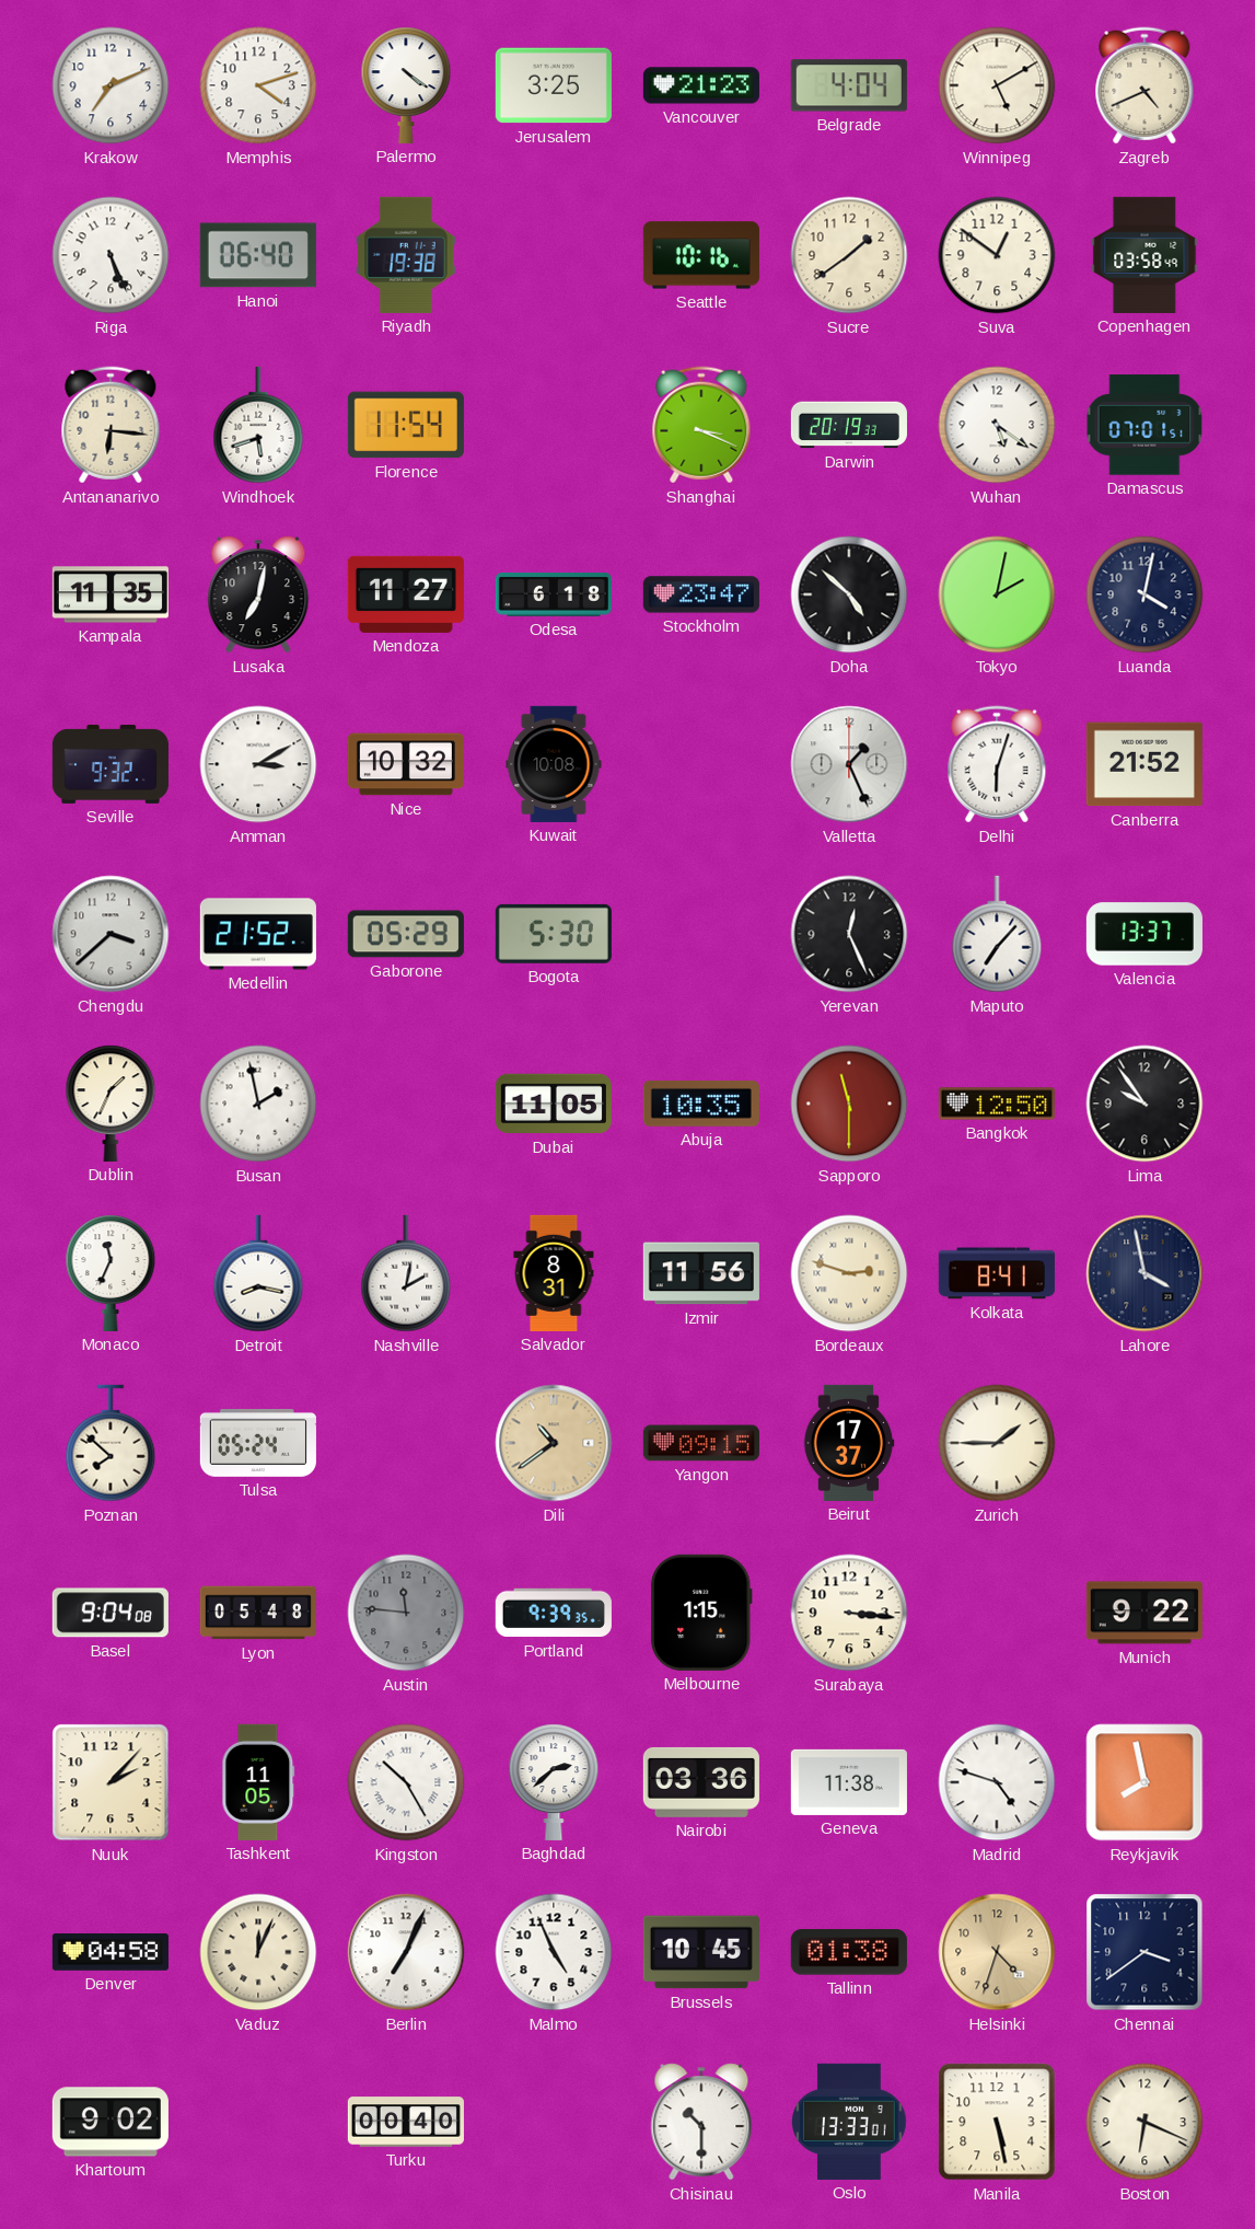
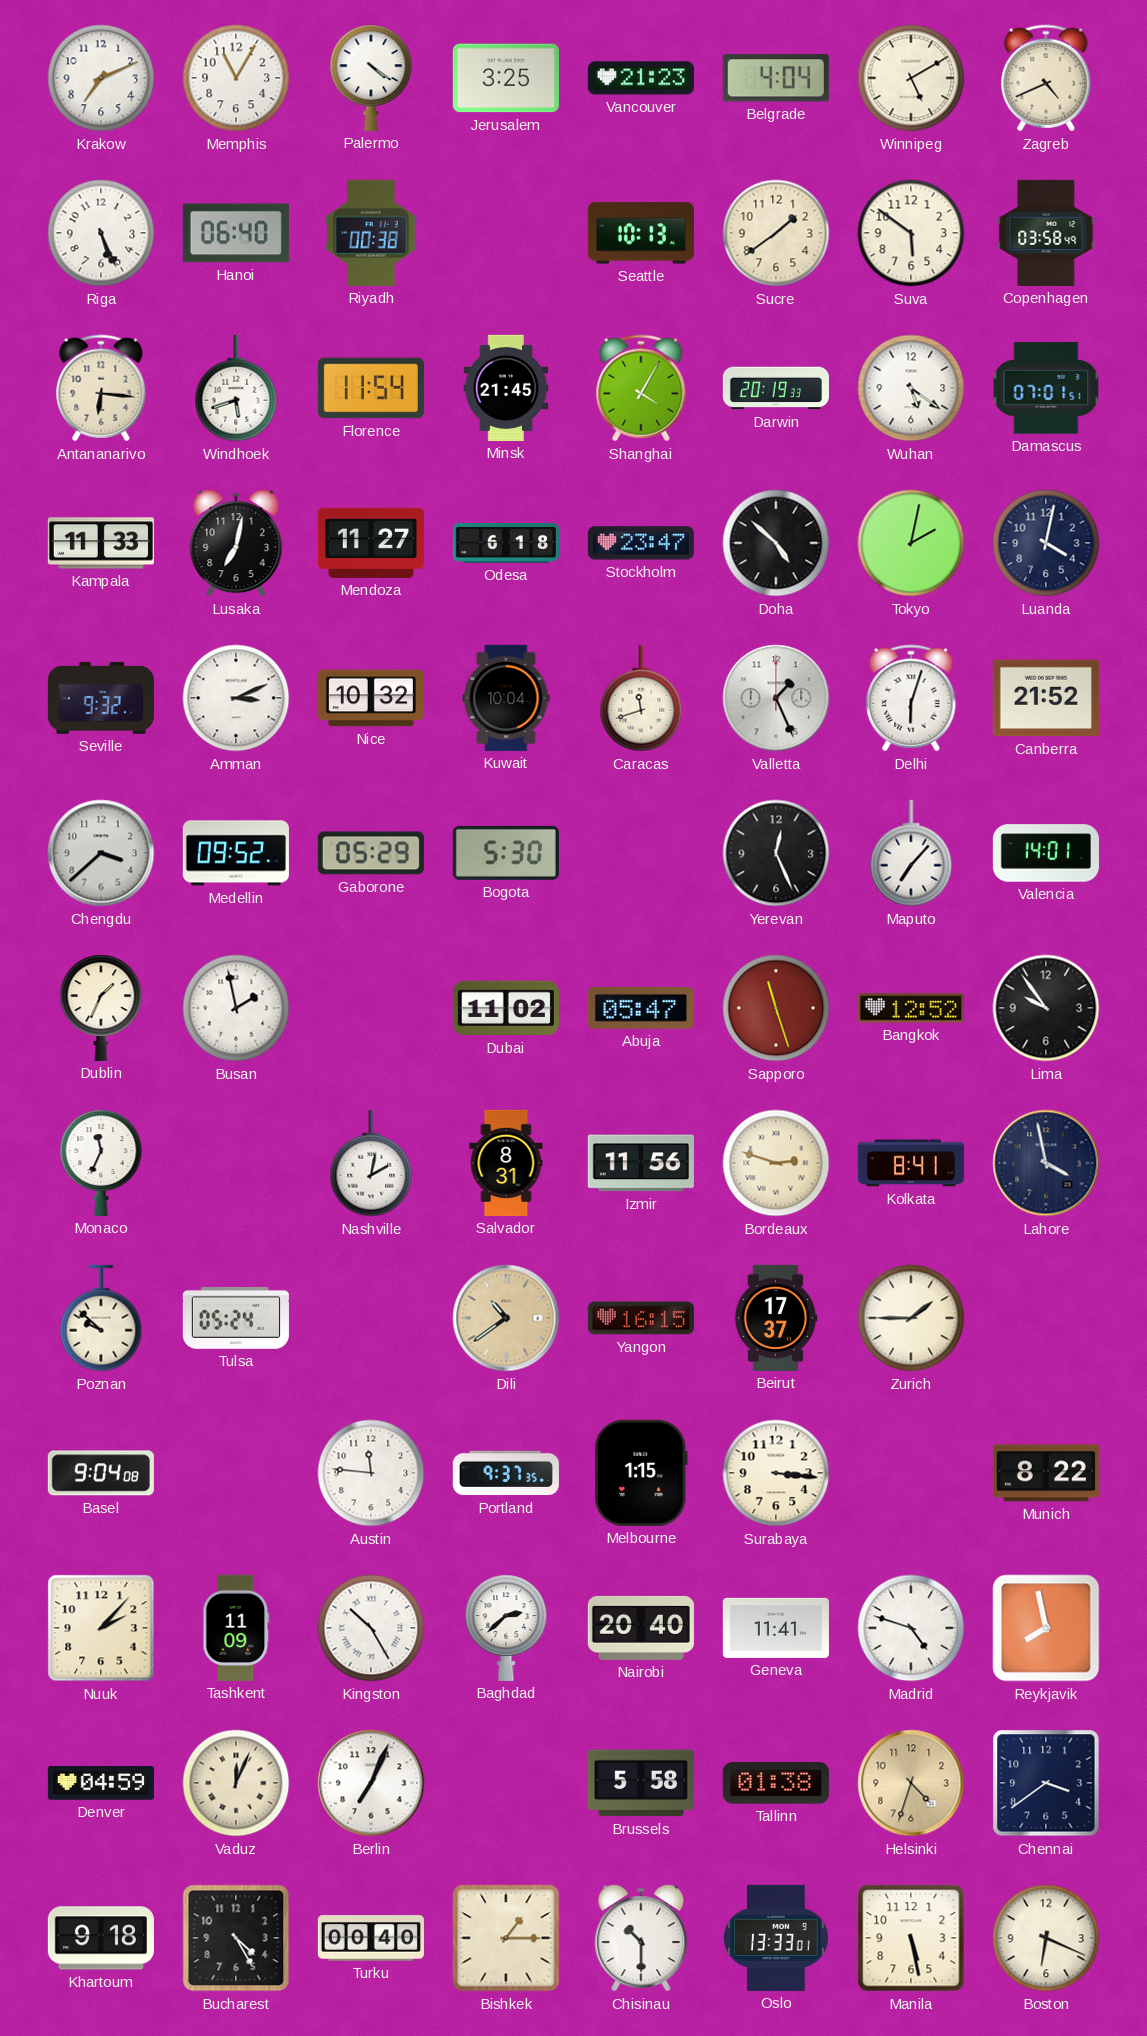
Memphis: 4:12 -> 11:05
Riyadh: 19:38 -> 00:38
Seattle: 10:16 -> 10:13
Suva: 12:51 -> 5:51
Minsk: none -> 21:45
Shanghai: 3:19 -> 4:05
Kampala: 11:35 -> 11:33
Amman: 3:10 -> 3:11
Kuwait: 10:08 -> 10:04
Caracas: none -> 11:42
Medellin: 21:52 -> 09:52
Valencia: 13:37 -> 14:01
Dubai: 11:05 -> 11:02
Abuja: 10:35 -> 05:47
Sapporo: 11:30 -> 11:27
Bangkok: 12:50 -> 12:52
Detroit: 8:17 -> none
Poznan: 7:52 -> 9:52
Yangon: 09:15 -> 16:15
Lyon: 05:48 -> none
Austin dial: grey -> white
Portland: 9:39 -> 9:37
Munich: 9:22 -> 8:22
Tashkent: 11:05 -> 11:09
Nairobi: 03:36 -> 20:40
Geneva: 11:38 -> 11:41
Denver: 04:58 -> 04:59
Malmo: 4:56 -> none
Brussels: 10:45 -> 5:58
Khartoum: 9:02 -> 9:18
Bucharest: none -> 4:25
Bishkek: none -> 1:15
